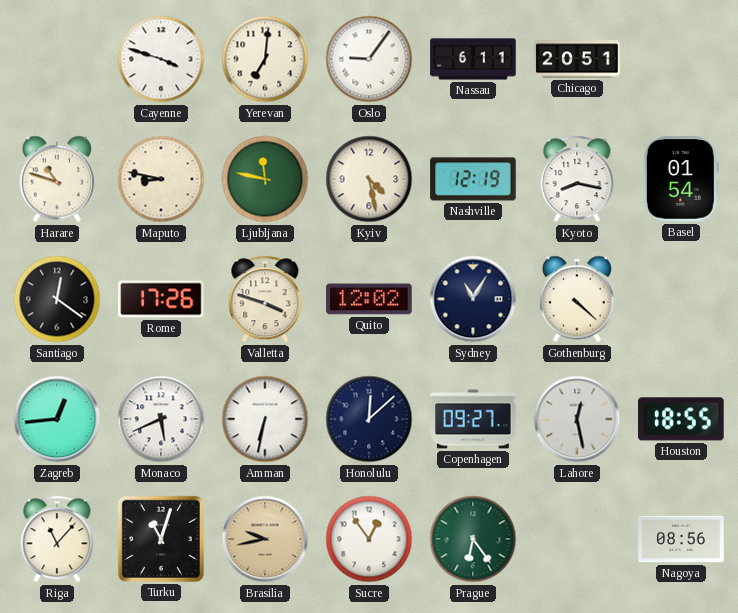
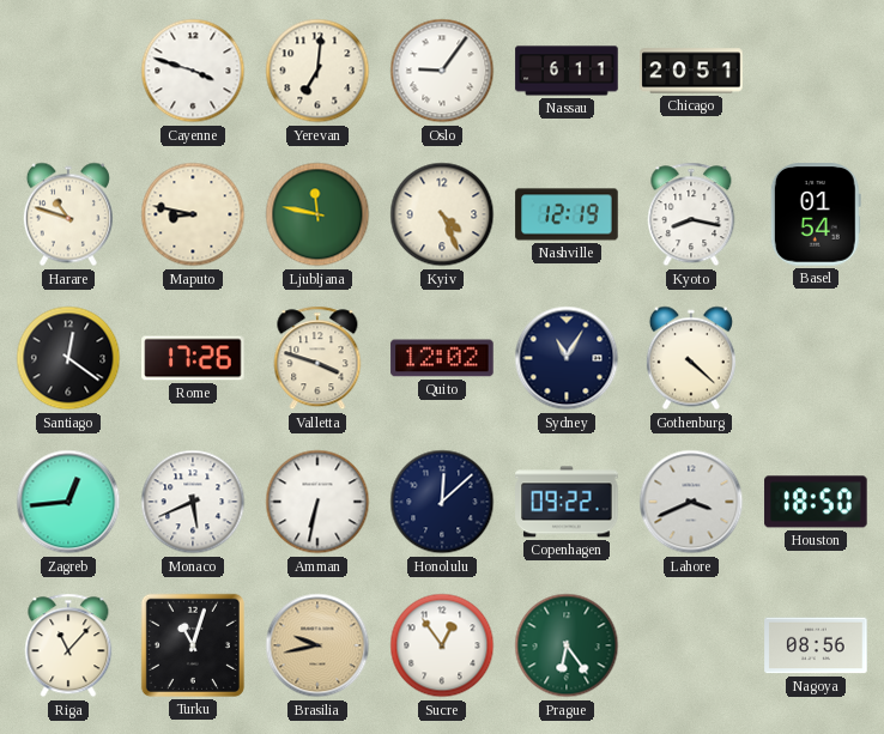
Kyiv: 4:28 -> 4:26
Copenhagen: 09:27 -> 09:22
Lahore: 12:28 -> 3:41
Houston: 18:55 -> 18:50
